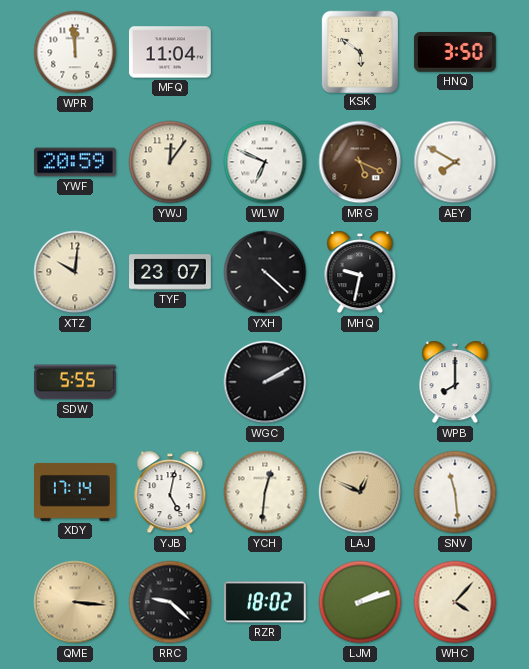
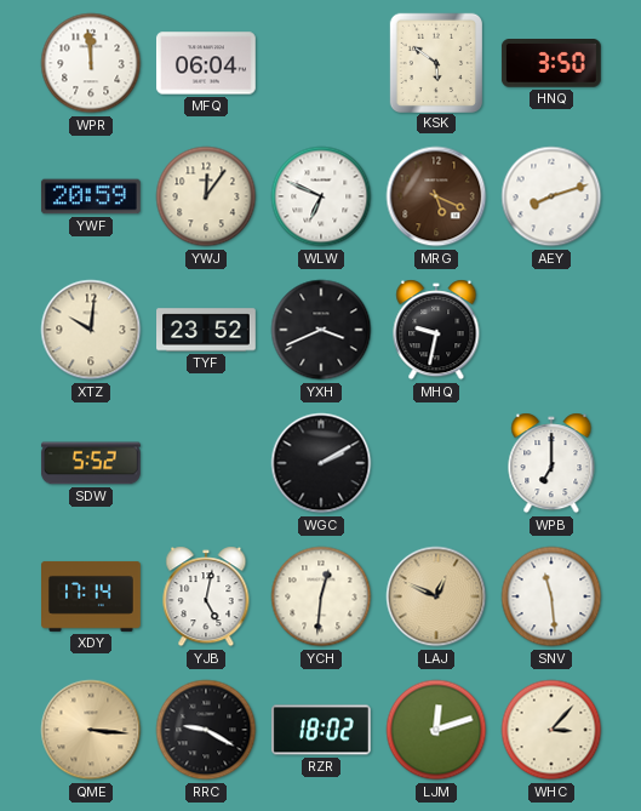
MFQ: 11:04 -> 06:04
AEY: 7:50 -> 8:12
TYF: 23:07 -> 23:52
YXH: 4:22 -> 3:41
SDW: 5:55 -> 5:52
WPB: 8:00 -> 7:00
RRC: 9:22 -> 9:20
LJM: 2:12 -> 12:12
WHC: 4:07 -> 3:07
